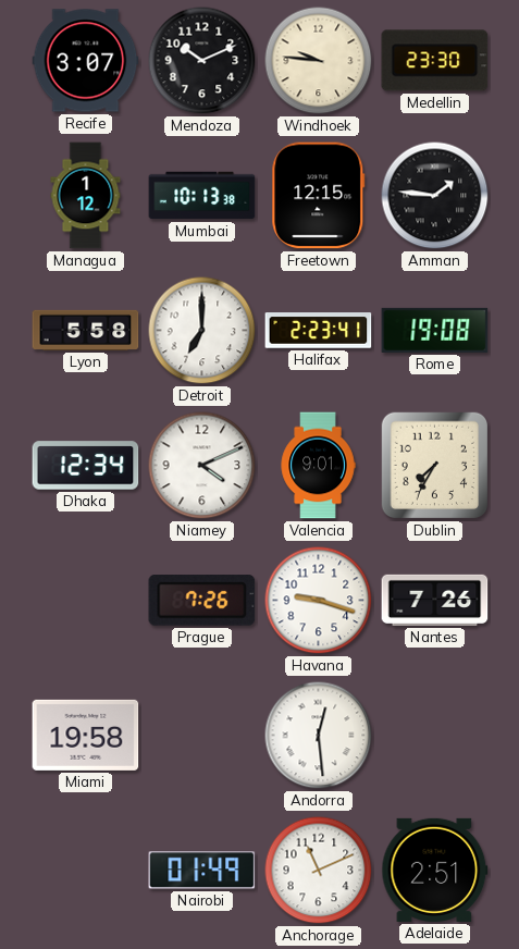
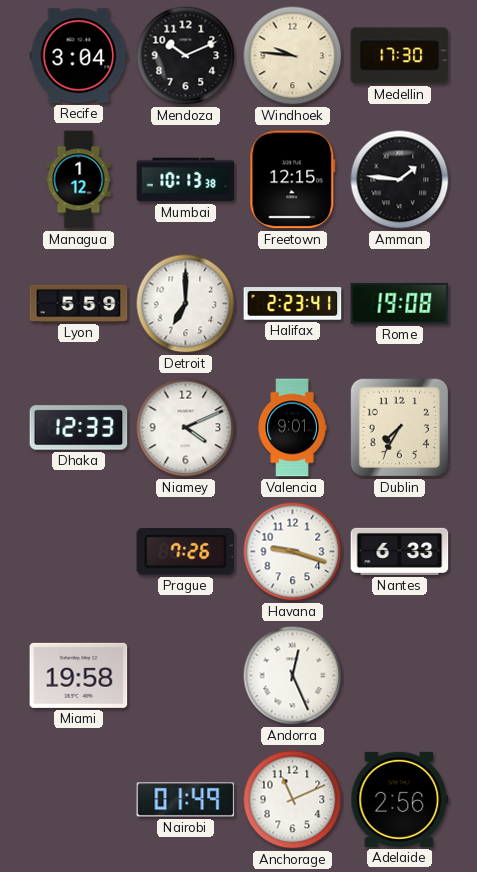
Recife: 3:07 -> 3:04
Medellin: 23:30 -> 17:30
Lyon: 5:58 -> 5:59
Dhaka: 12:34 -> 12:33
Nantes: 7:26 -> 6:33
Andorra: 12:29 -> 12:26
Adelaide: 2:51 -> 2:56
